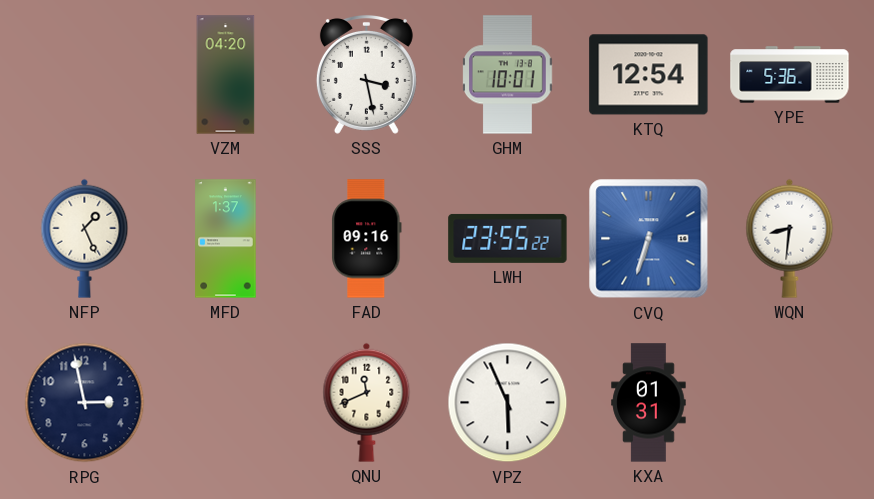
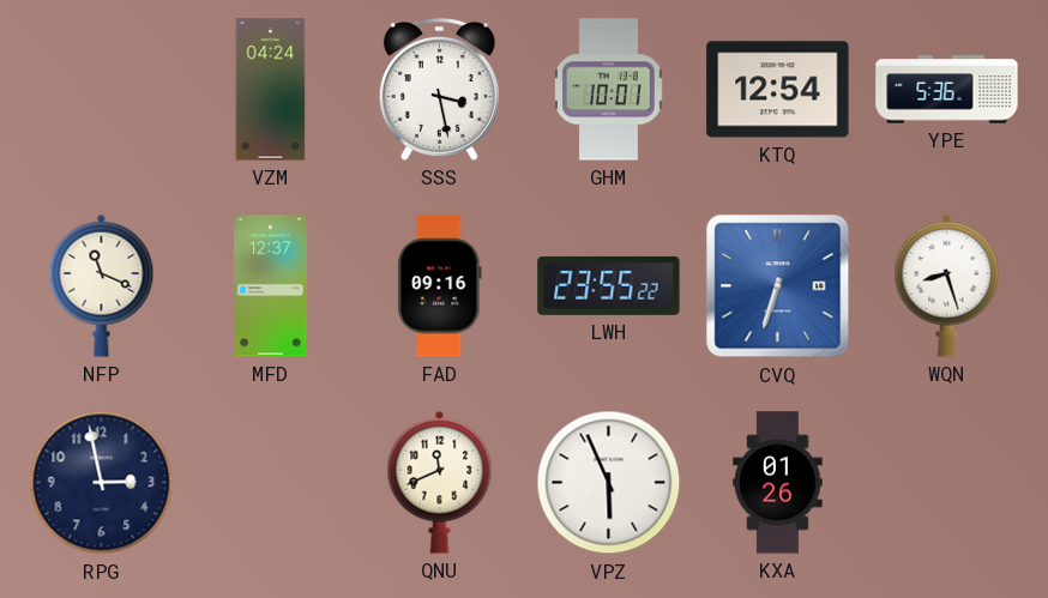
VZM: 04:20 -> 04:24
NFP: 1:26 -> 11:19
MFD: 1:37 -> 12:37
WQN: 8:31 -> 8:27
KXA: 01:31 -> 01:26
